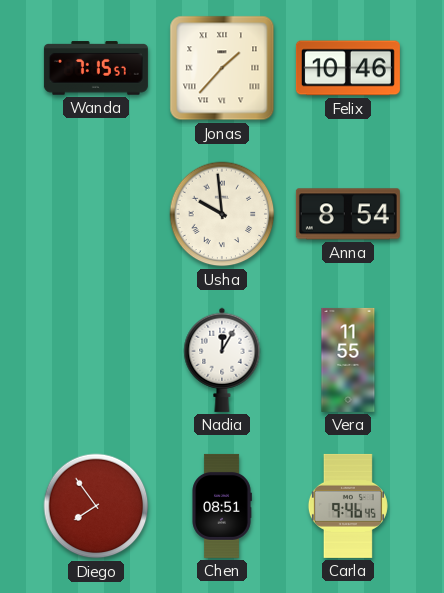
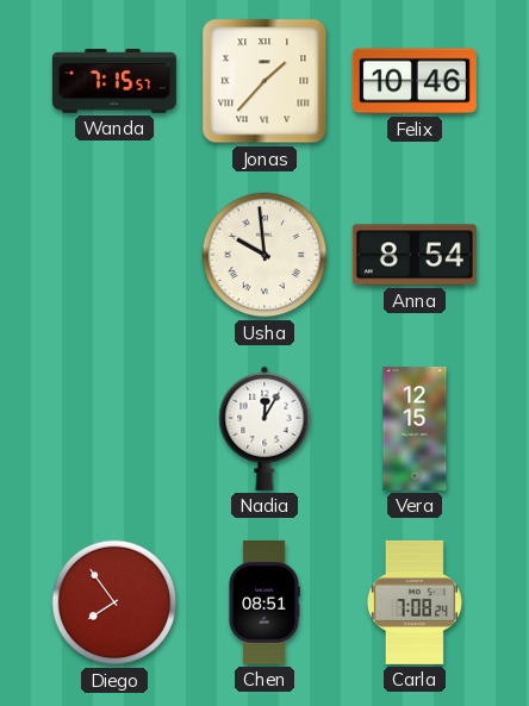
Vera: 11:55 -> 12:15
Carla: 9:46 -> 7:08
